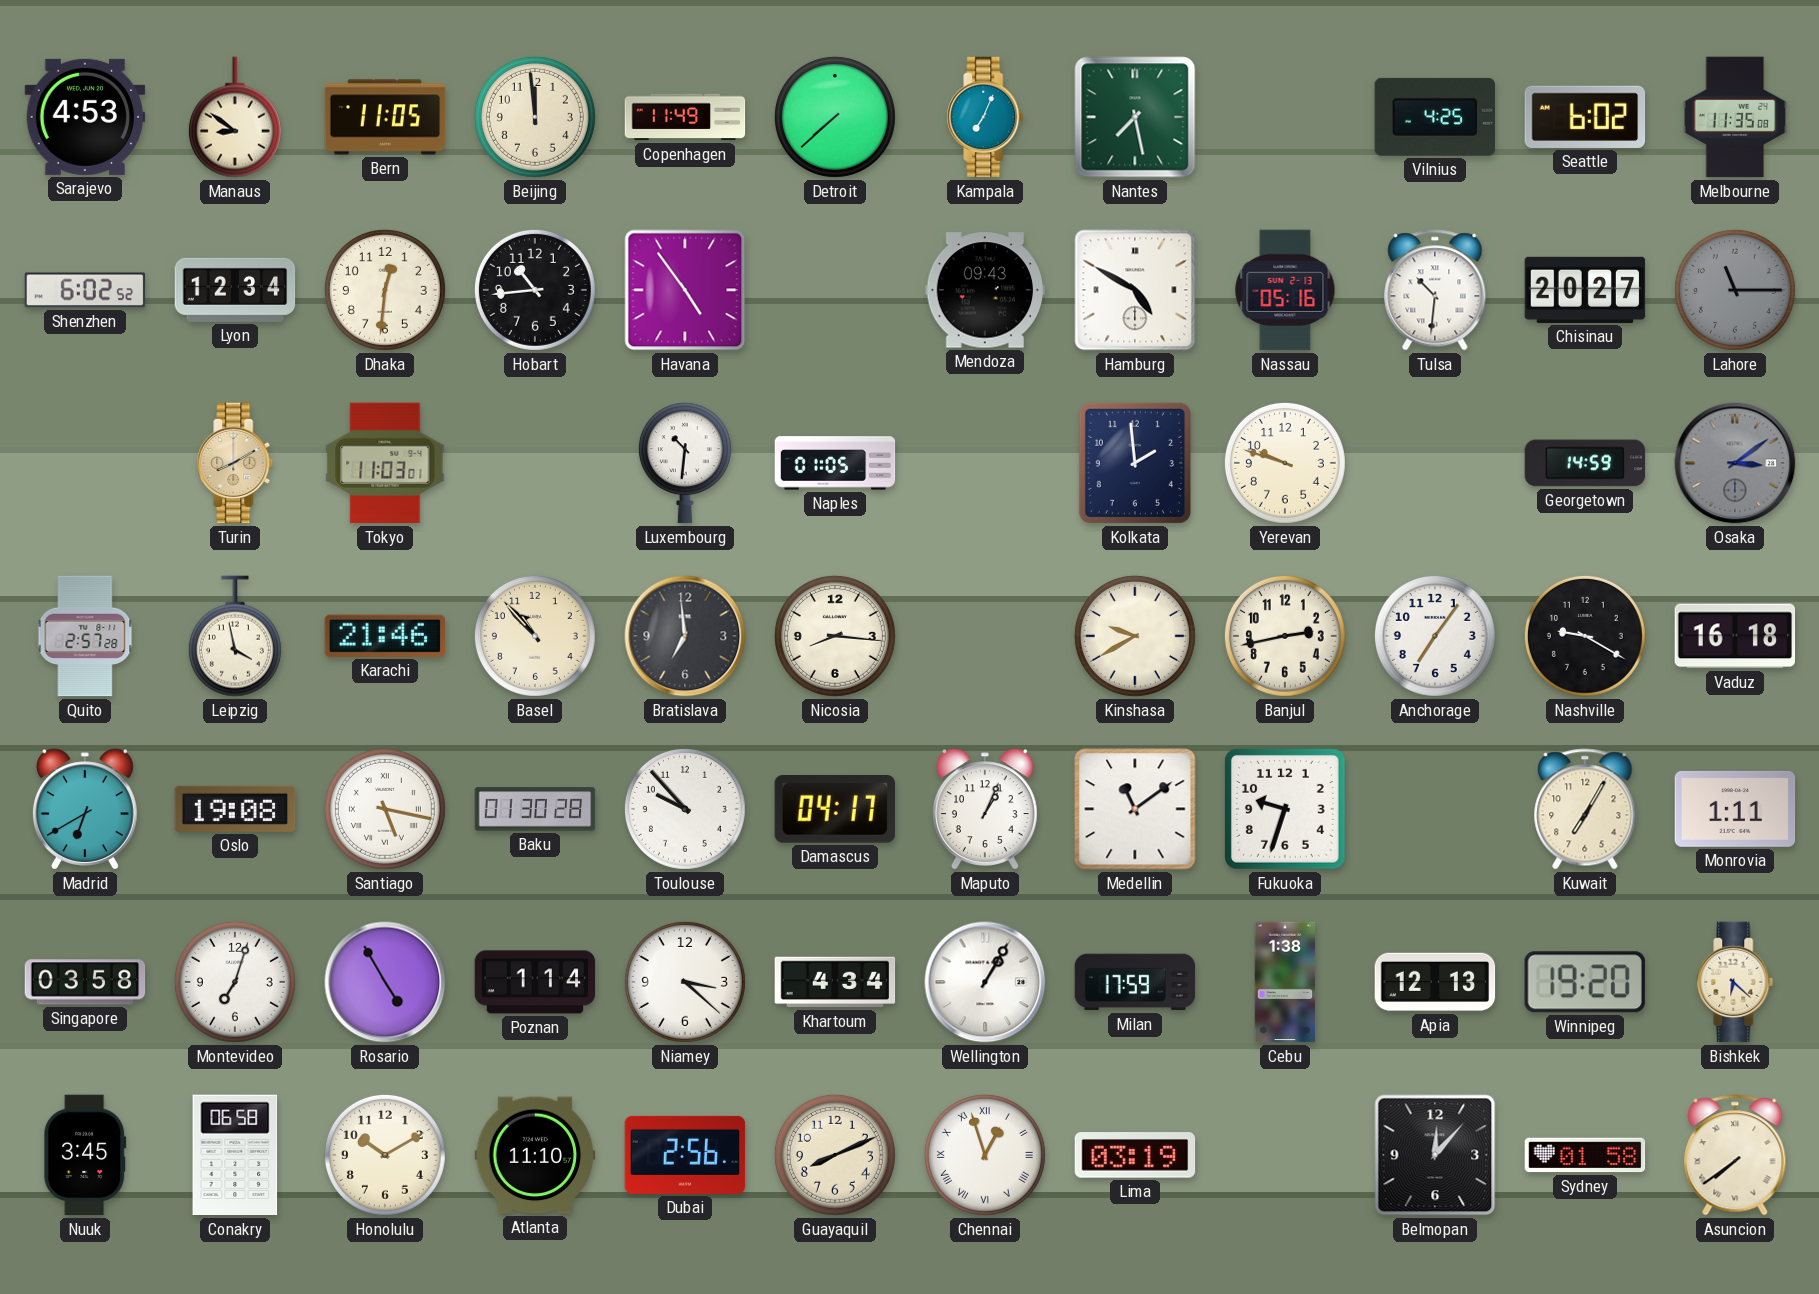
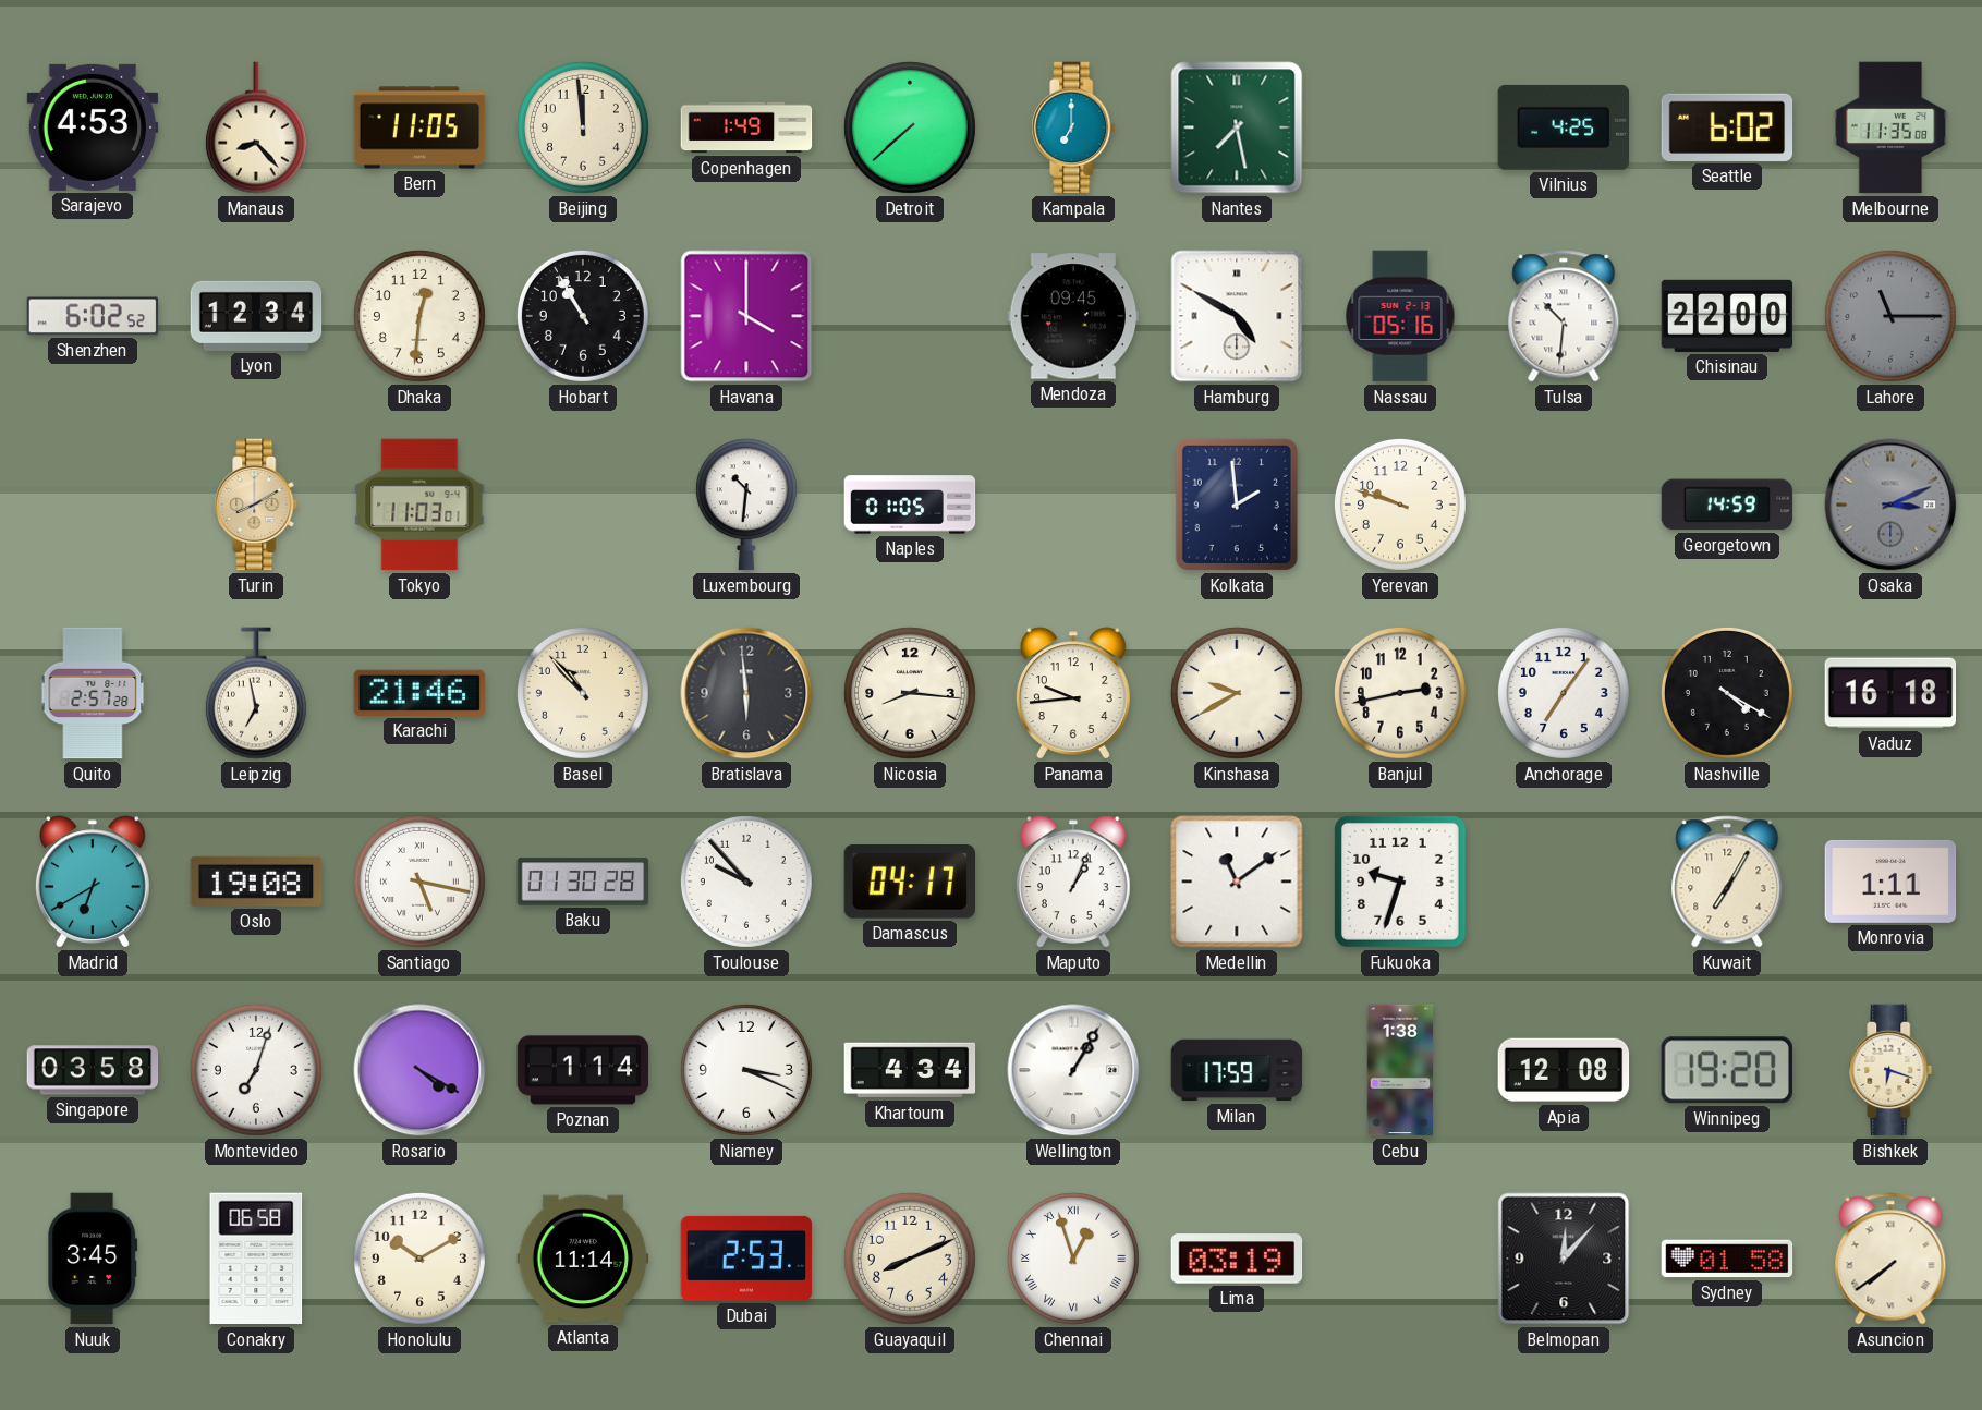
Manaus: 8:51 -> 8:23
Copenhagen: 11:49 -> 1:49
Kampala: 7:04 -> 7:00
Hobart: 10:44 -> 10:55
Havana: 4:54 -> 4:00
Mendoza: 09:43 -> 09:45
Chisinau: 20:27 -> 22:00
Osaka: 3:09 -> 3:11
Leipzig: 3:58 -> 6:58
Bratislava: 6:59 -> 5:59
Panama: none -> 9:44
Nashville: 9:20 -> 4:20
Rosario: 4:55 -> 4:20
Niamey: 3:22 -> 3:19
Apia: 12:13 -> 12:08
Bishkek: 6:22 -> 6:18
Atlanta: 11:10 -> 11:14
Dubai: 2:56 -> 2:53
